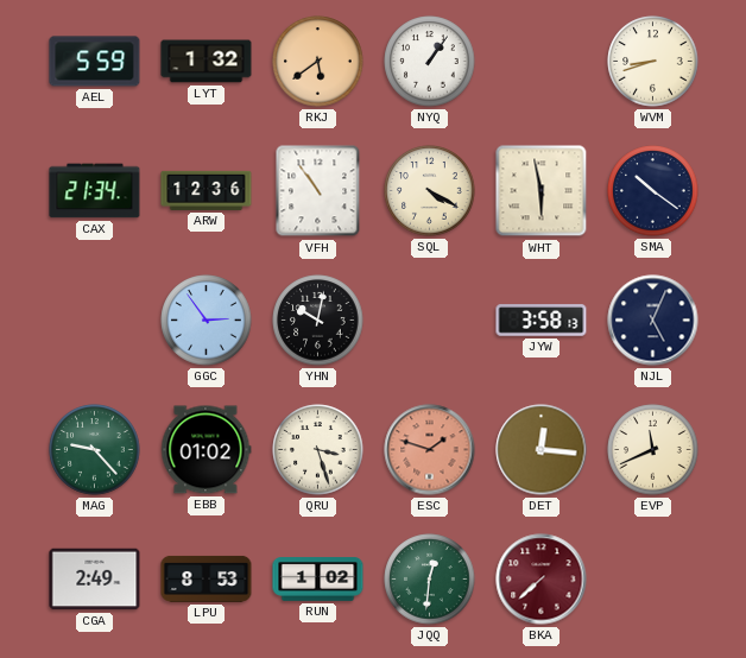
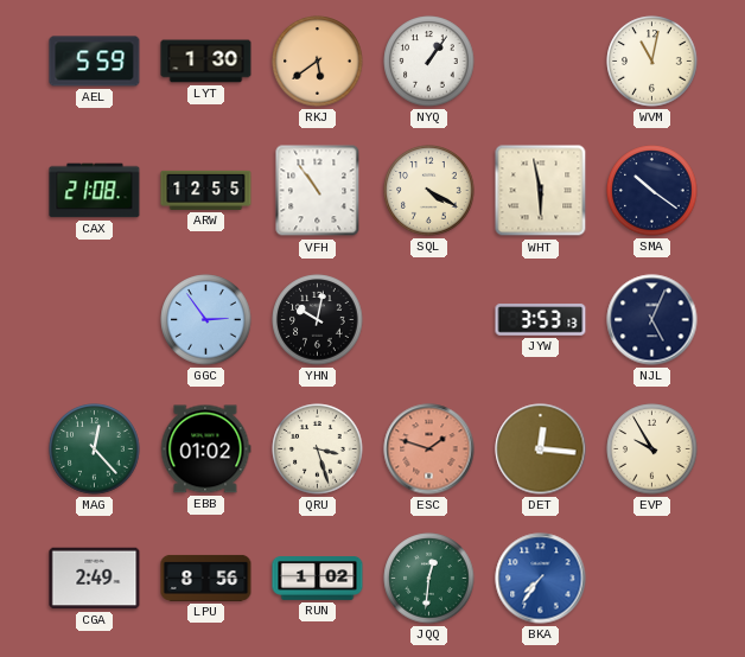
LYT: 1:32 -> 1:30
WVM: 8:42 -> 11:02
CAX: 21:34 -> 21:08
ARW: 12:36 -> 12:55
JYW: 3:58 -> 3:53
MAG: 9:23 -> 12:23
EVP: 11:41 -> 9:55
LPU: 8:53 -> 8:56
BKA: 7:38 -> 7:36
BKA dial: burgundy -> blue
